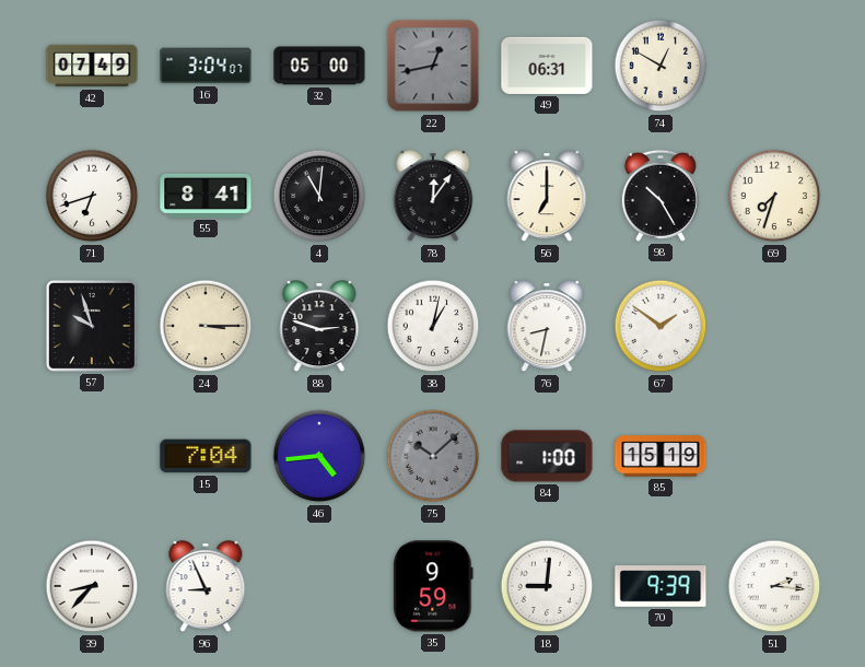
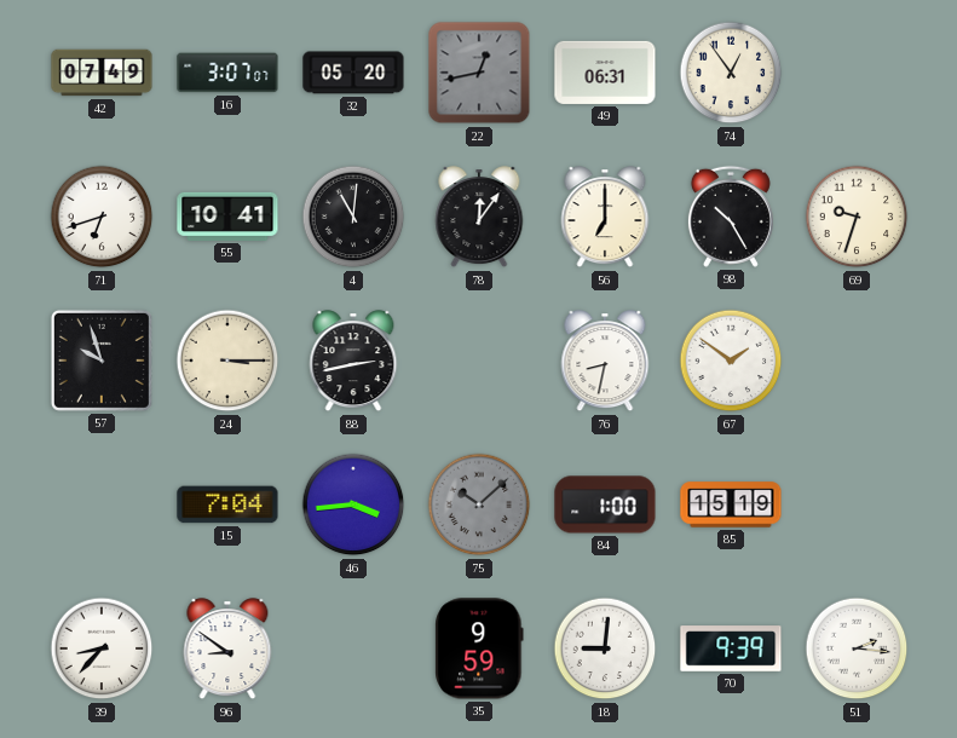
16: 3:04 -> 3:07
32: 05:00 -> 05:20
74: 12:50 -> 12:54
55: 8:41 -> 10:41
69: 7:33 -> 9:33
88: 2:48 -> 2:43
38: 1:02 -> none
46: 4:44 -> 3:44
96: 8:56 -> 8:51
